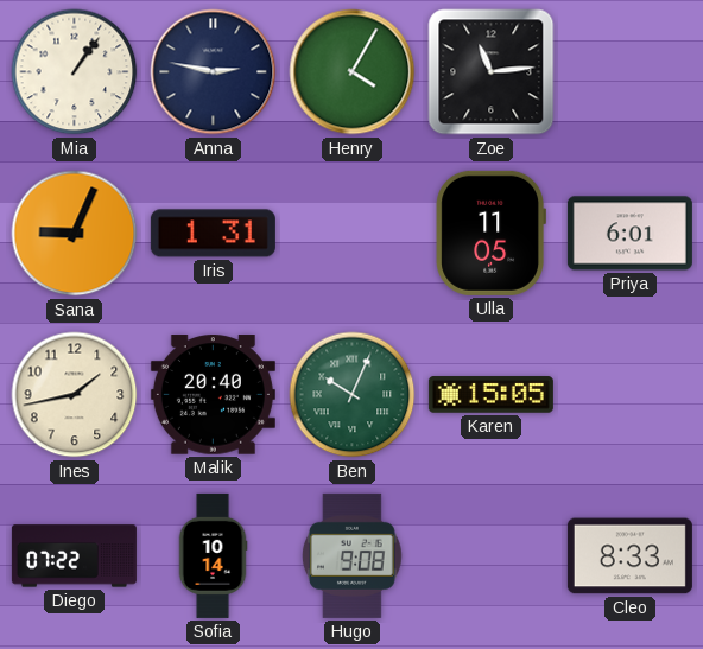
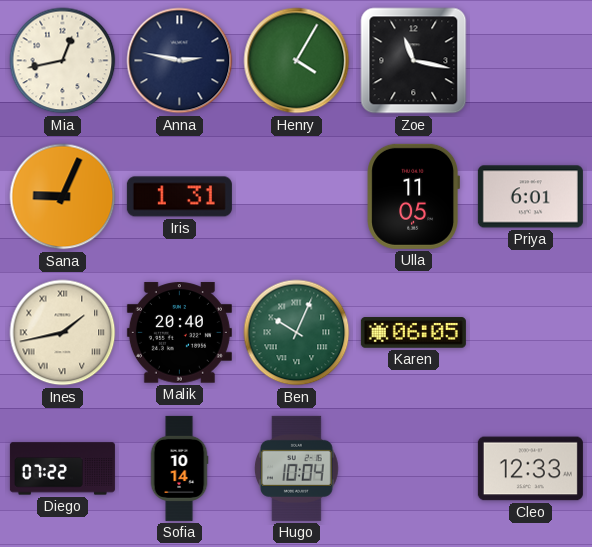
Mia: 1:06 -> 12:43
Zoe: 11:14 -> 11:17
Ines numerals: Arabic -> Roman
Karen: 15:05 -> 06:05
Hugo: 9:08 -> 10:04
Cleo: 8:33 -> 12:33
